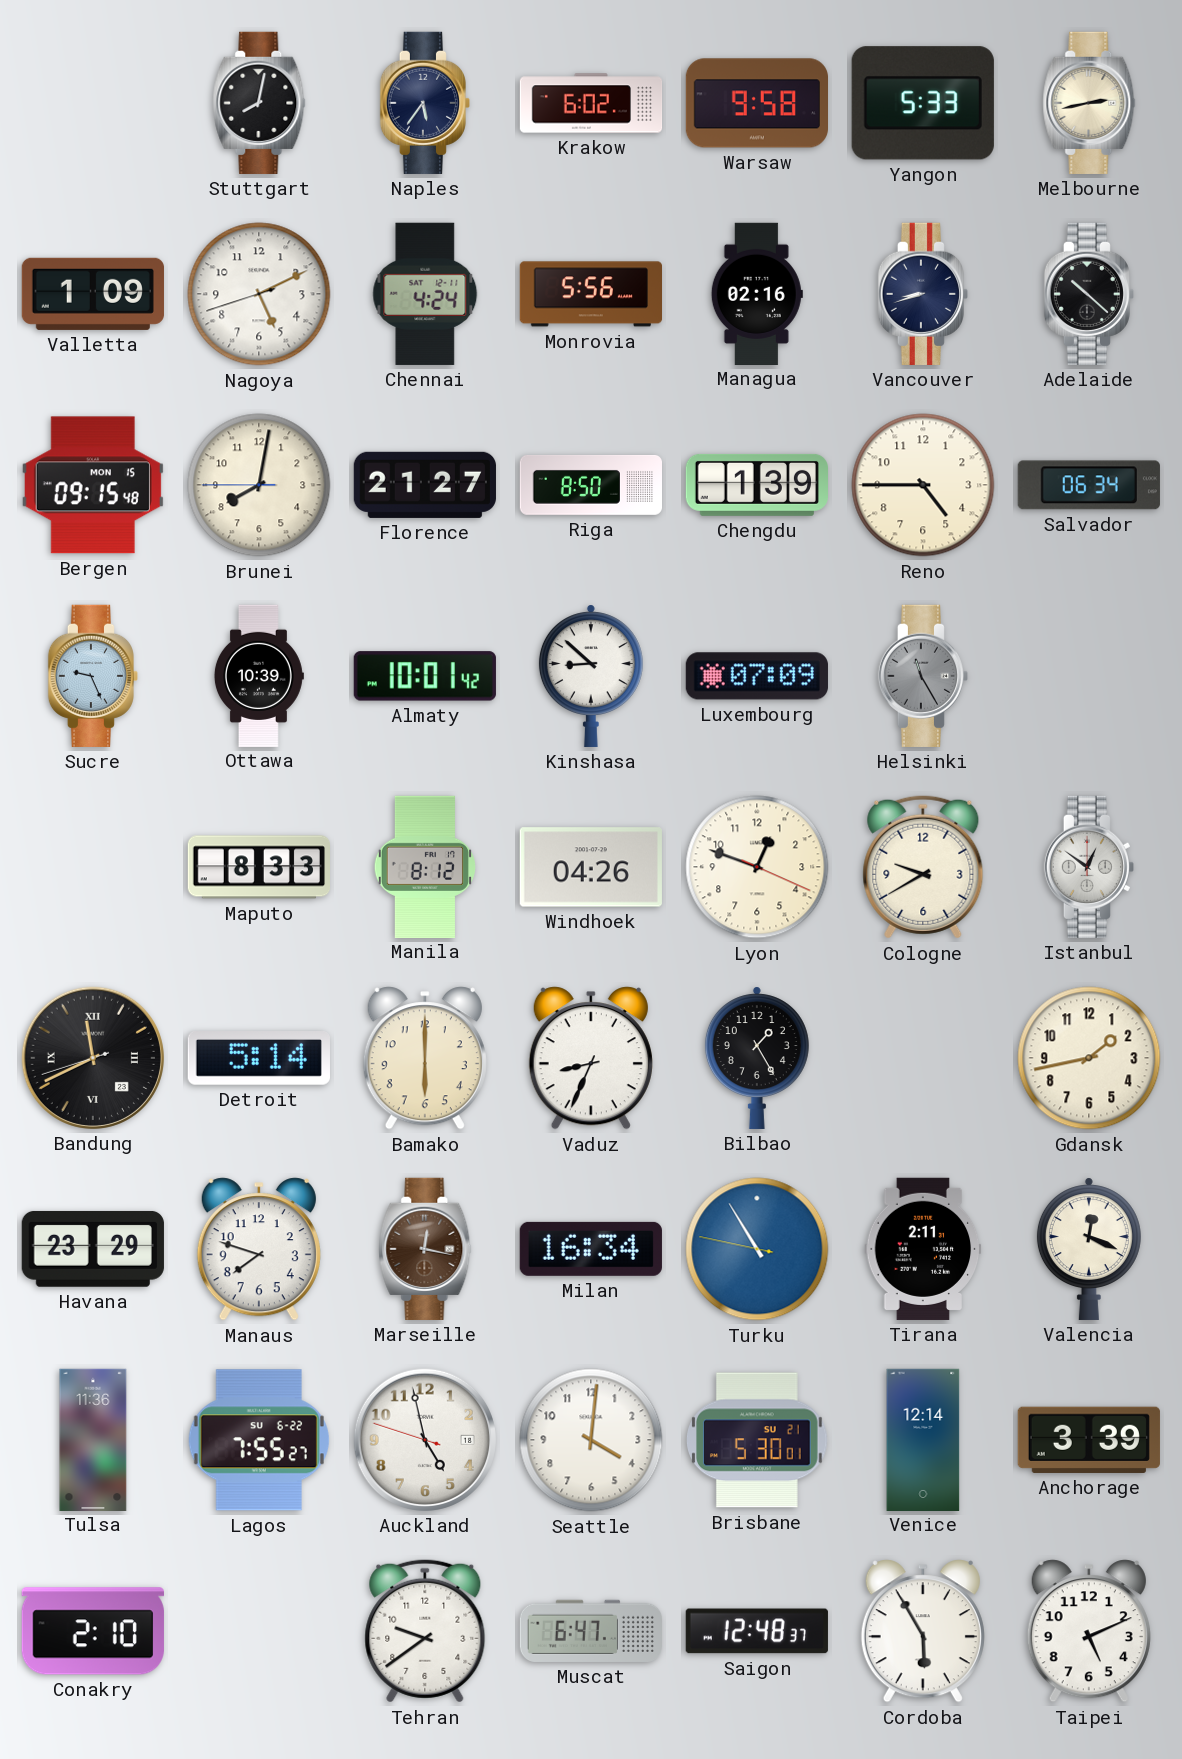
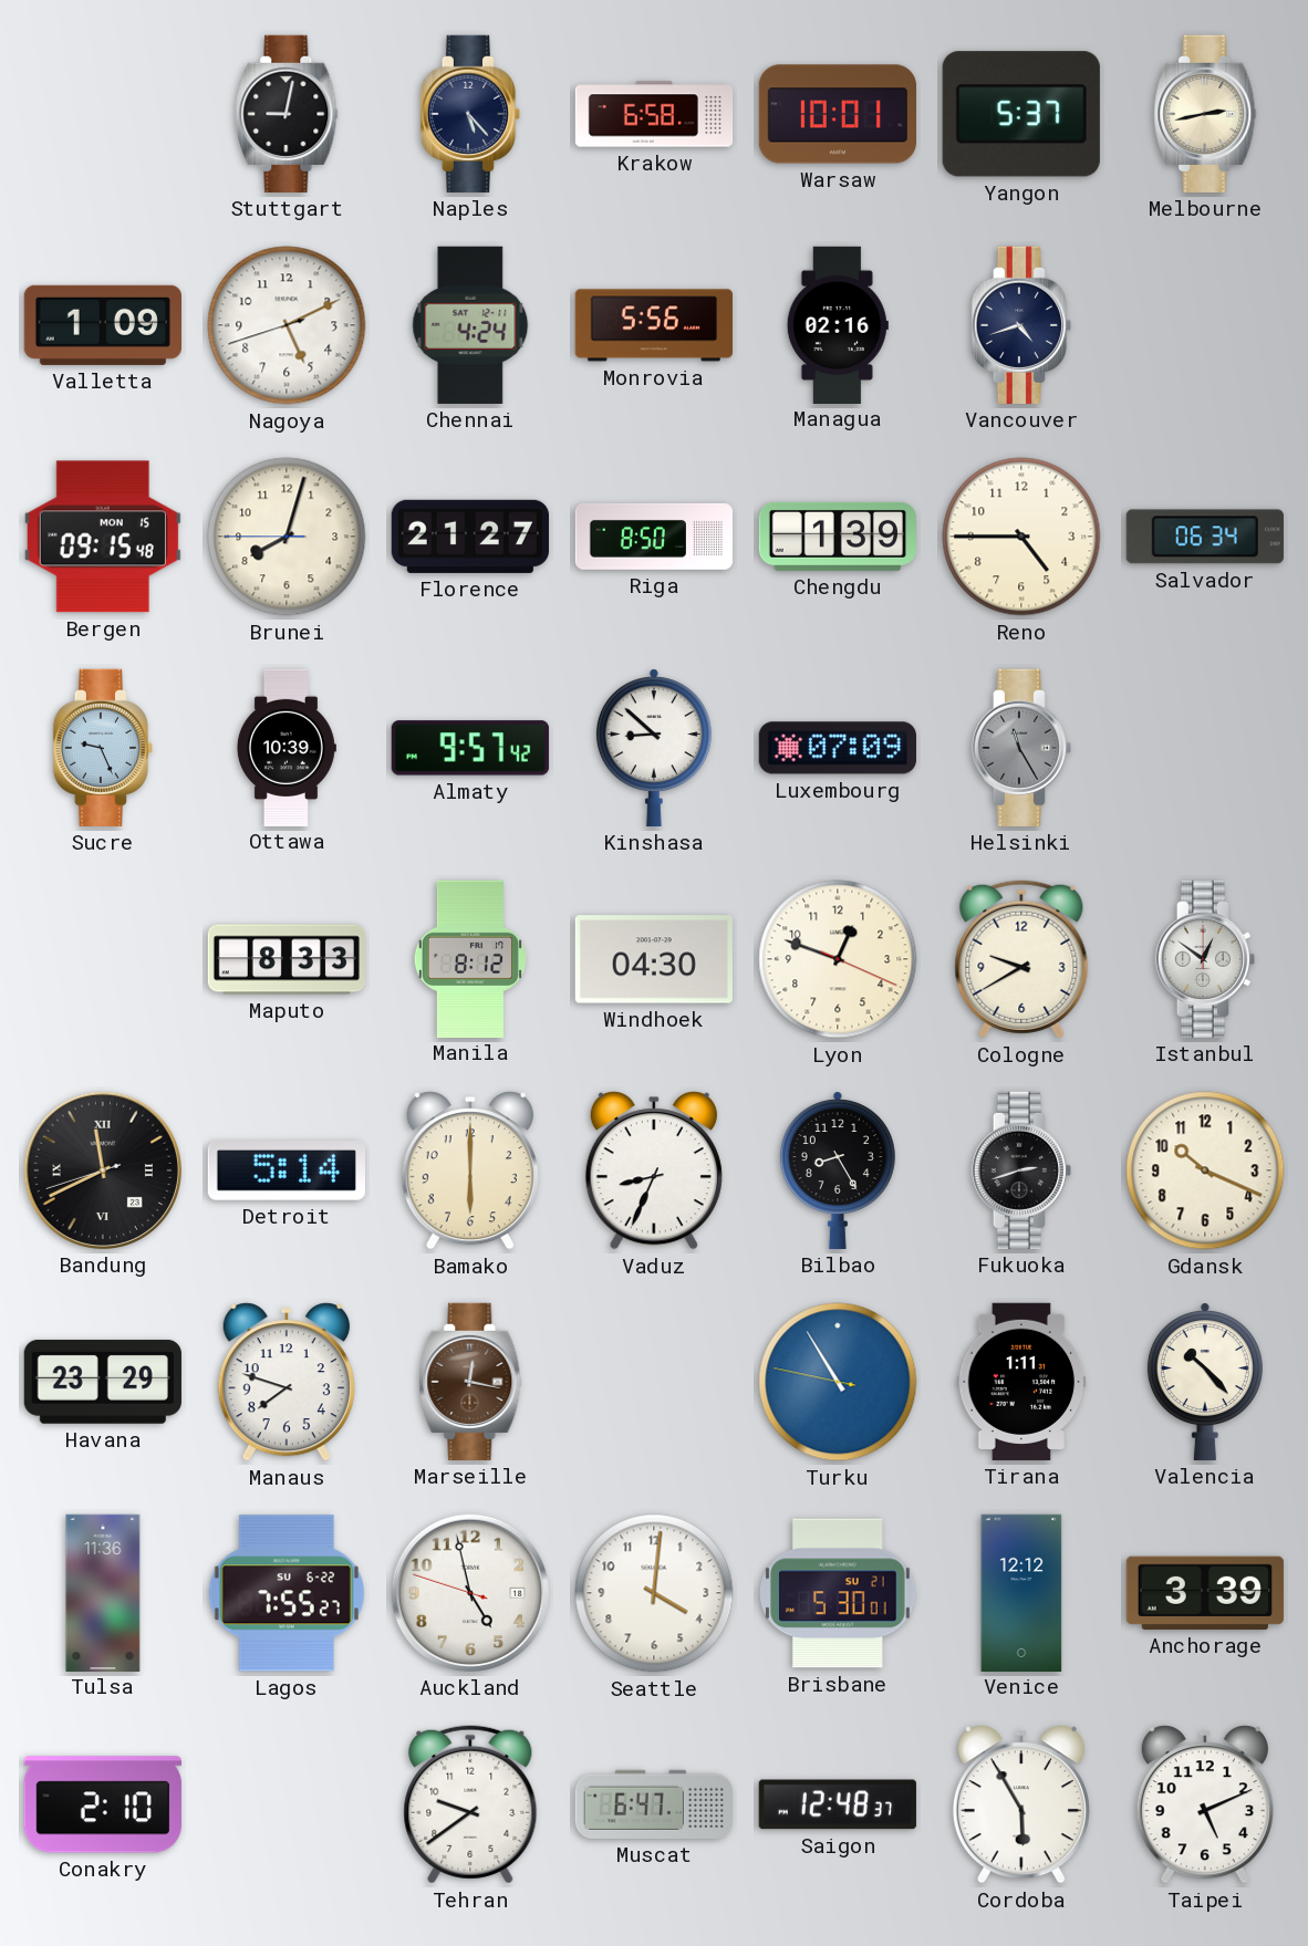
Stuttgart: 8:02 -> 9:02
Naples: 5:36 -> 5:23
Krakow: 6:02 -> 6:58
Warsaw: 9:58 -> 10:01
Yangon: 5:33 -> 5:37
Vancouver: 8:42 -> 4:42
Adelaide: 10:22 -> none
Brunei: 8:01 -> 8:02
Almaty: 10:01 -> 9:57
Windhoek: 04:26 -> 04:30
Bilbao: 1:25 -> 8:25
Fukuoka: none -> 2:42
Gdansk: 1:43 -> 10:19
Milan: 16:34 -> none
Tirana: 2:11 -> 1:11
Valencia: 12:19 -> 10:23
Venice: 12:14 -> 12:12
